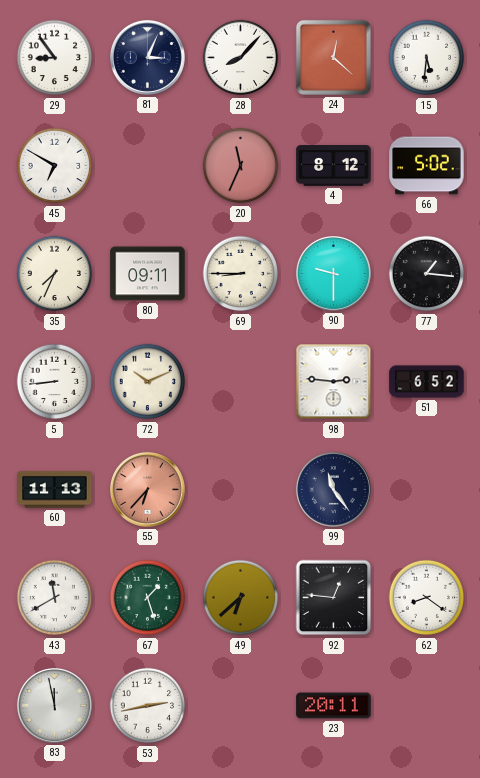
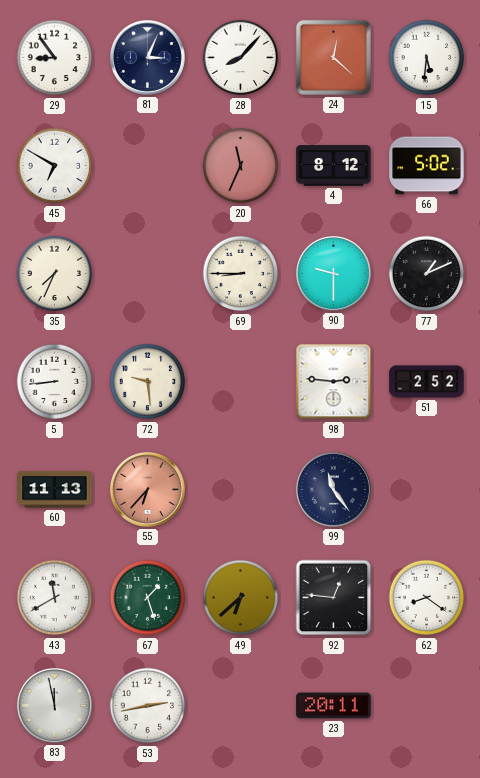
80: 09:11 -> none
77: 1:16 -> 1:11
72: 10:11 -> 9:29
51: 6:52 -> 2:52
